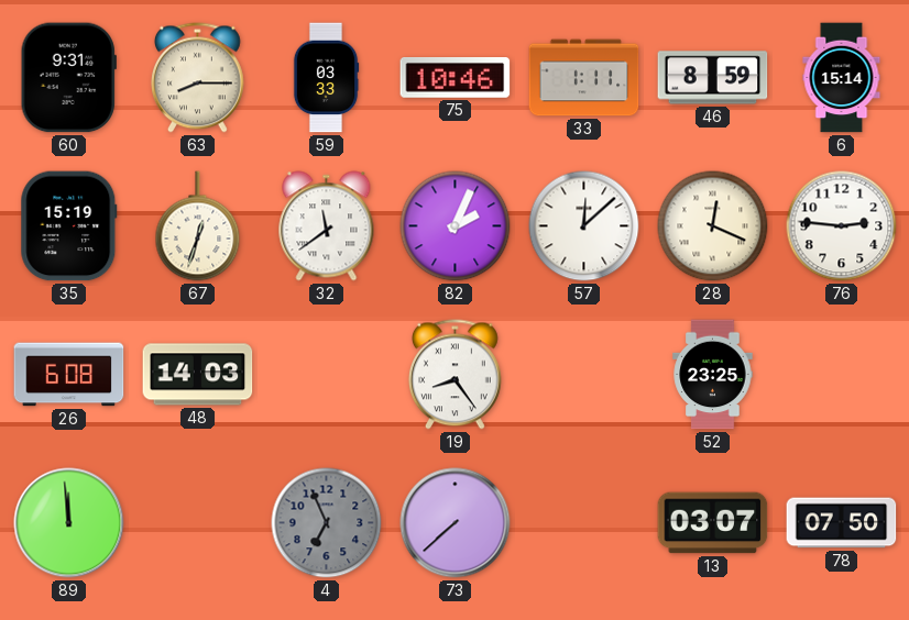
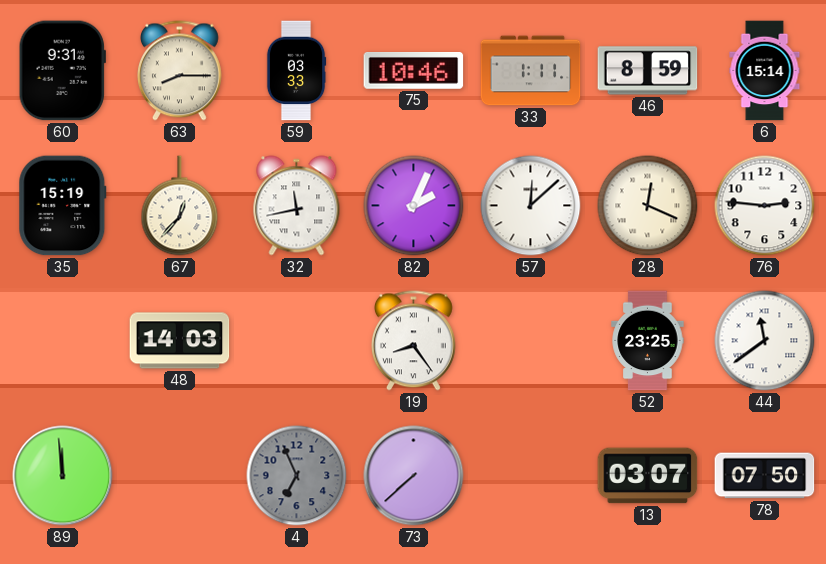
67: 12:33 -> 12:37
32: 11:39 -> 11:43
26: 6:08 -> none
44: none -> 11:39
